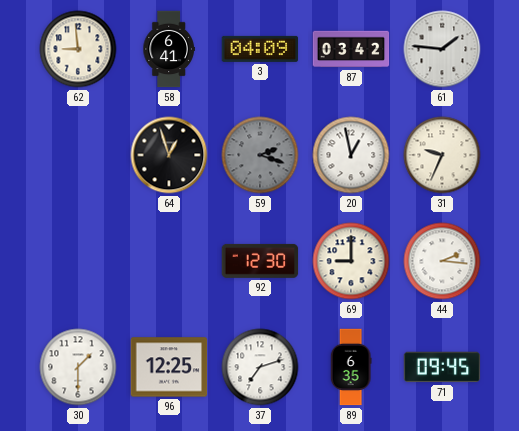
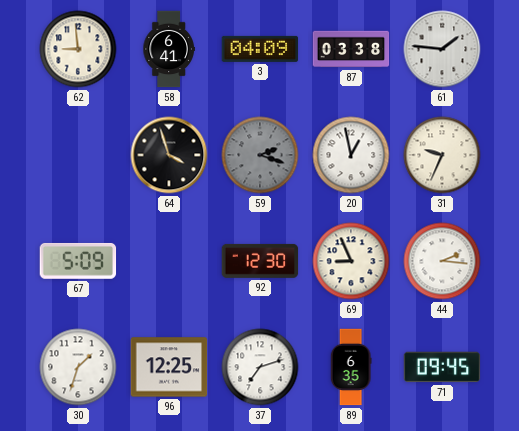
87: 03:42 -> 03:38
64: 12:57 -> 3:57
67: none -> 5:09
69: 9:00 -> 8:56
30: 1:30 -> 1:33
